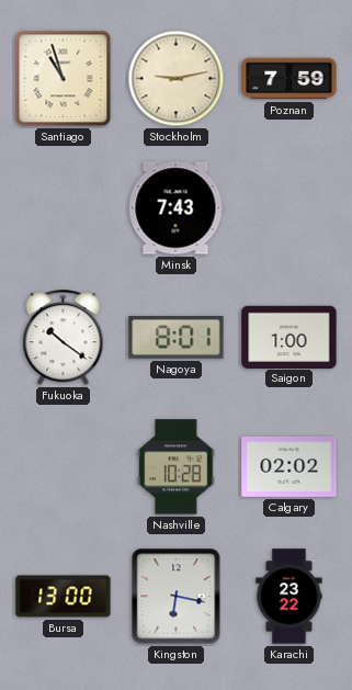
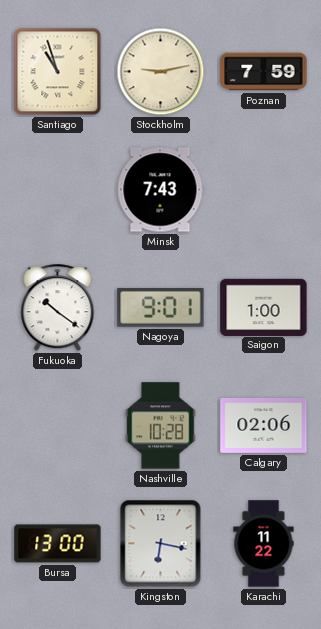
Nagoya: 8:01 -> 9:01
Calgary: 02:02 -> 02:06
Karachi: 23:22 -> 11:22
